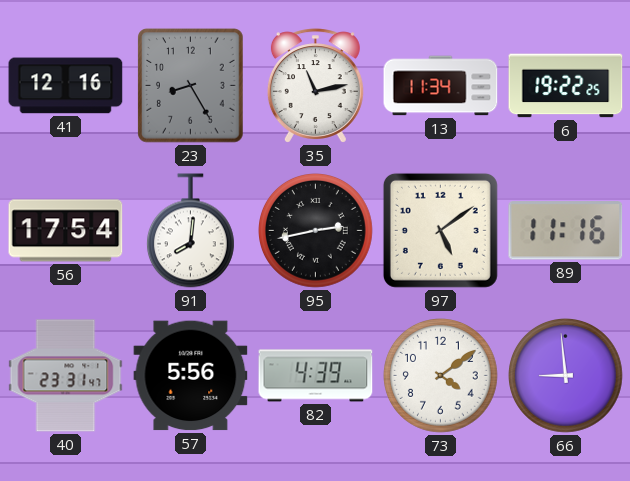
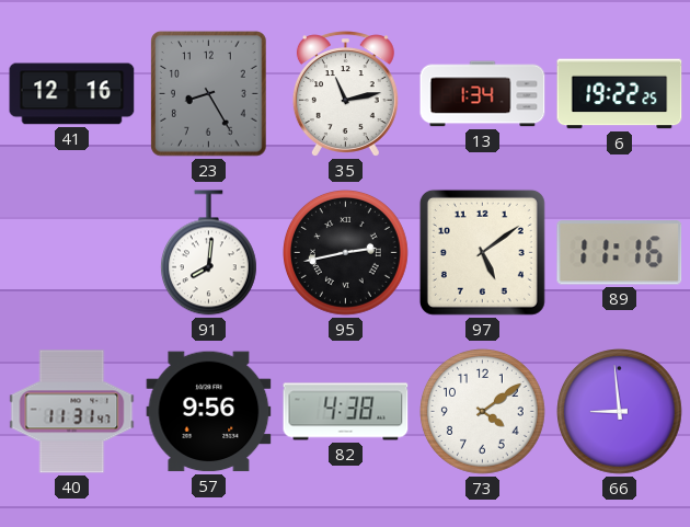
13: 11:34 -> 1:34
56: 17:54 -> none
40: 23:31 -> 11:31
57: 5:56 -> 9:56
82: 4:39 -> 4:38
